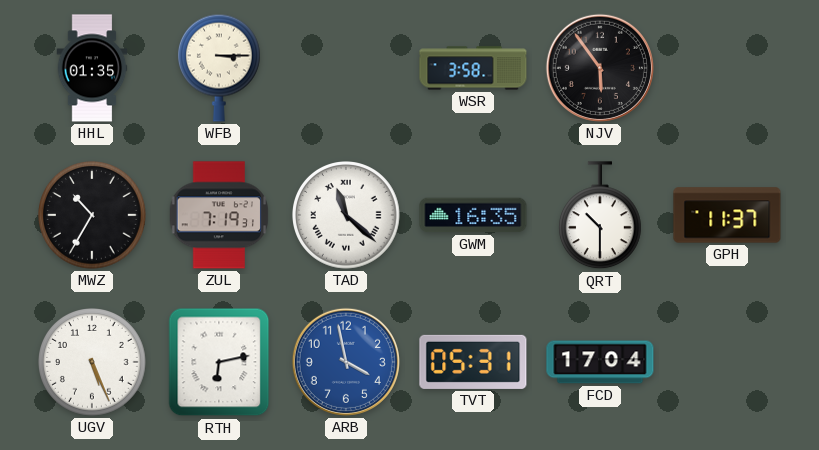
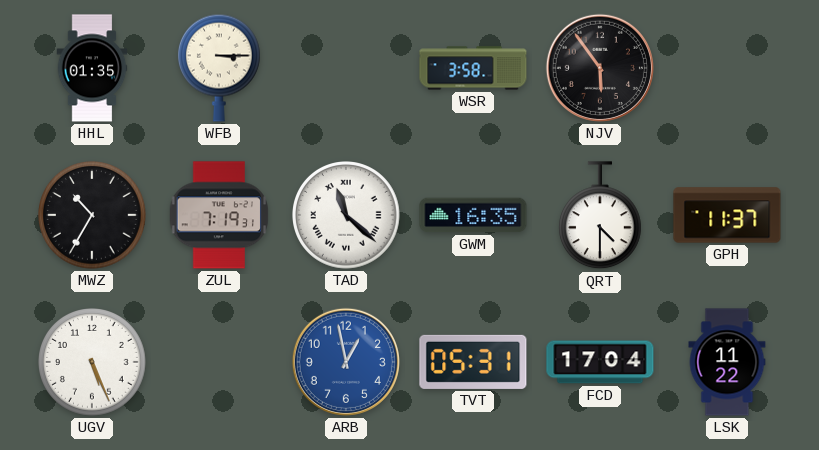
QRT: 10:30 -> 4:30
RTH: 6:13 -> none
ARB: 3:58 -> 12:58
LSK: none -> 11:22
